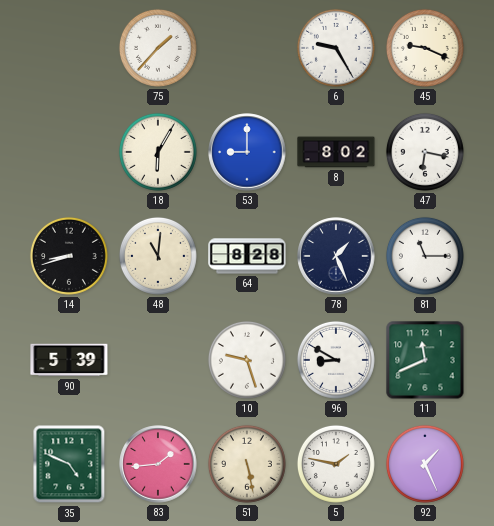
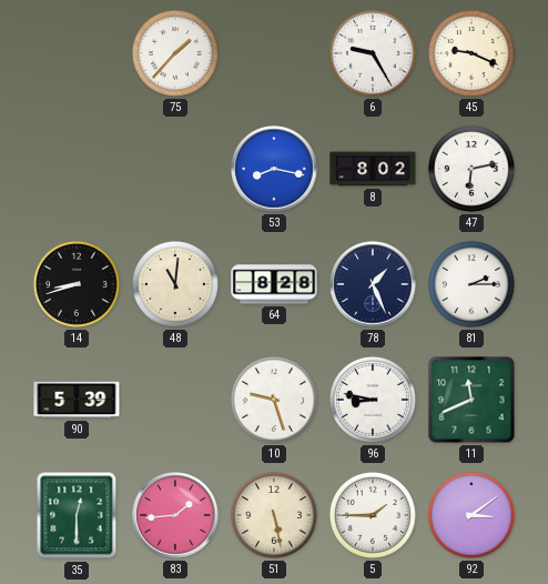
18: 6:05 -> none
53: 9:00 -> 8:17
47: 6:17 -> 6:13
81: 11:15 -> 2:15
96: 8:50 -> 8:47
35: 4:49 -> 12:30
5: 1:47 -> 1:45
92: 1:26 -> 3:09
